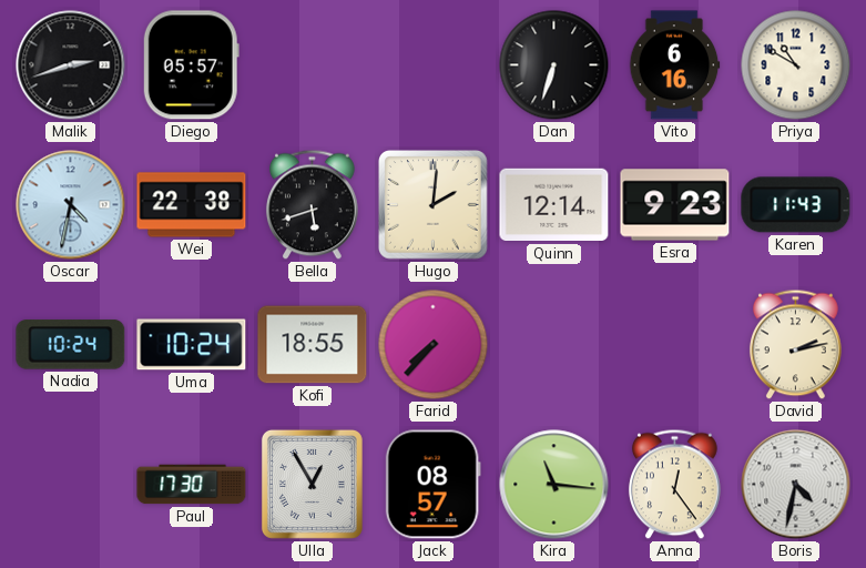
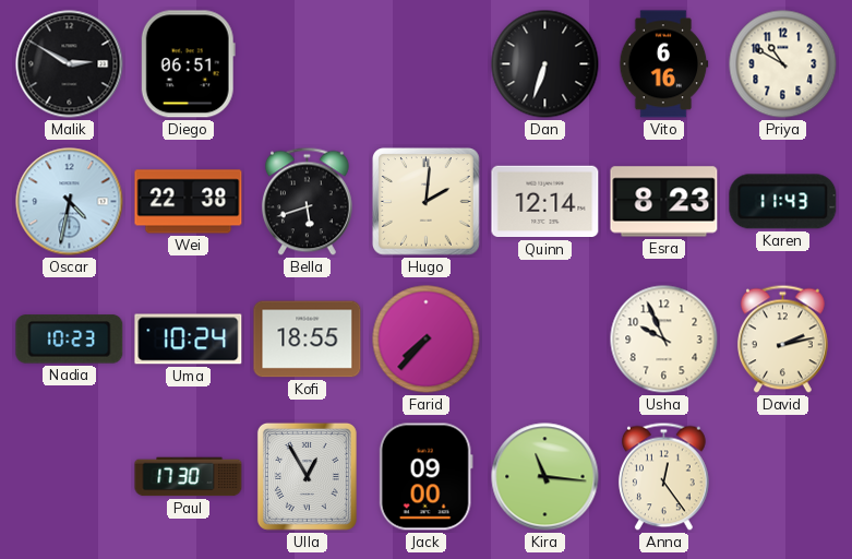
Malik: 2:42 -> 2:50
Diego: 05:57 -> 06:51
Esra: 9:23 -> 8:23
Nadia: 10:24 -> 10:23
Usha: none -> 9:56
Jack: 08:57 -> 09:00
Boris: 4:32 -> none
